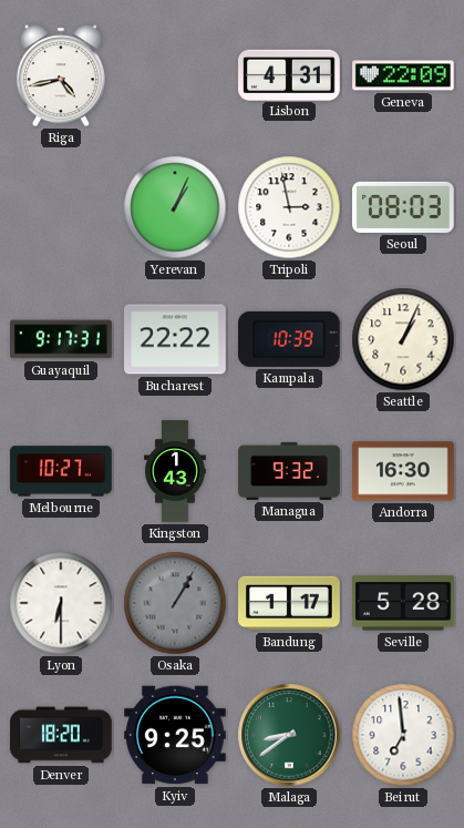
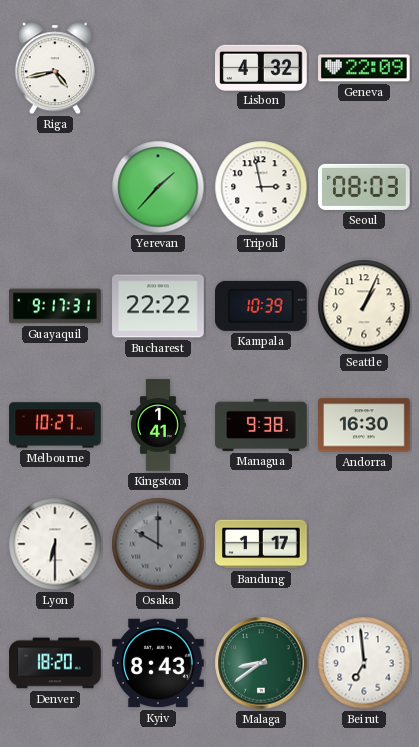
Lisbon: 4:31 -> 4:32
Yerevan: 1:04 -> 1:37
Kingston: 1:43 -> 1:41
Managua: 9:32 -> 9:38
Osaka: 1:05 -> 10:00
Seville: 5:28 -> none
Kyiv: 9:25 -> 8:43
